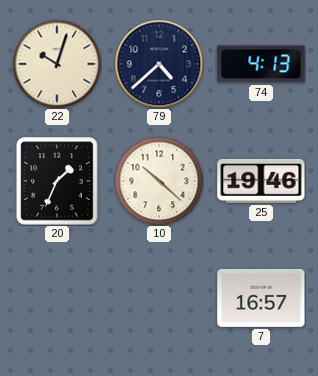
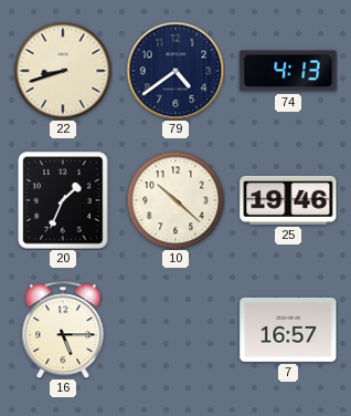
22: 10:03 -> 8:42
79: 4:38 -> 4:39
16: none -> 5:15
